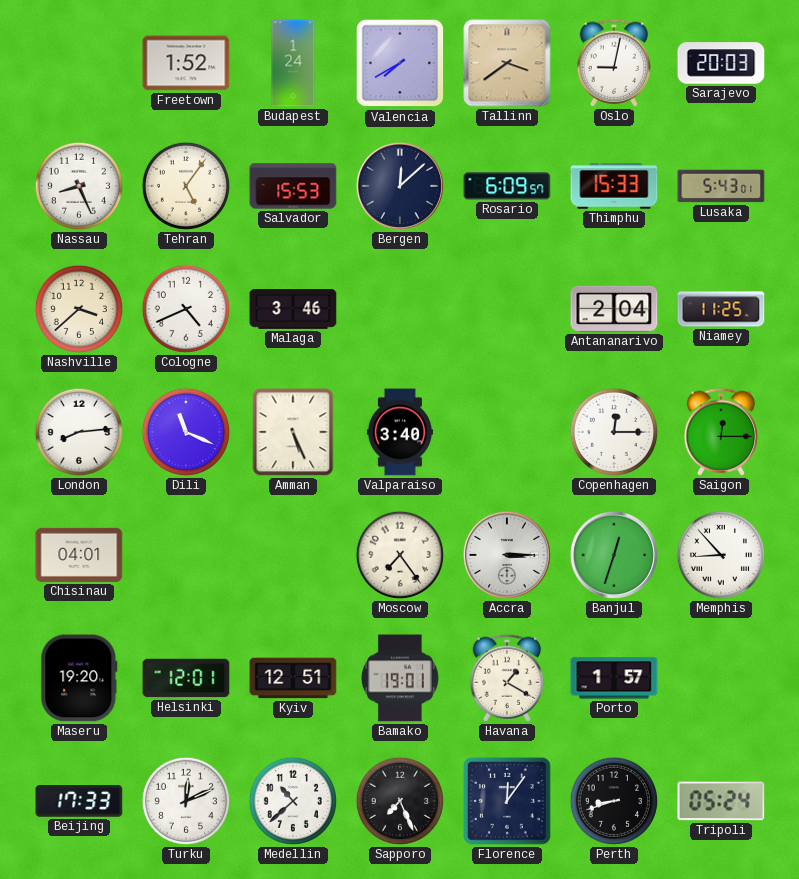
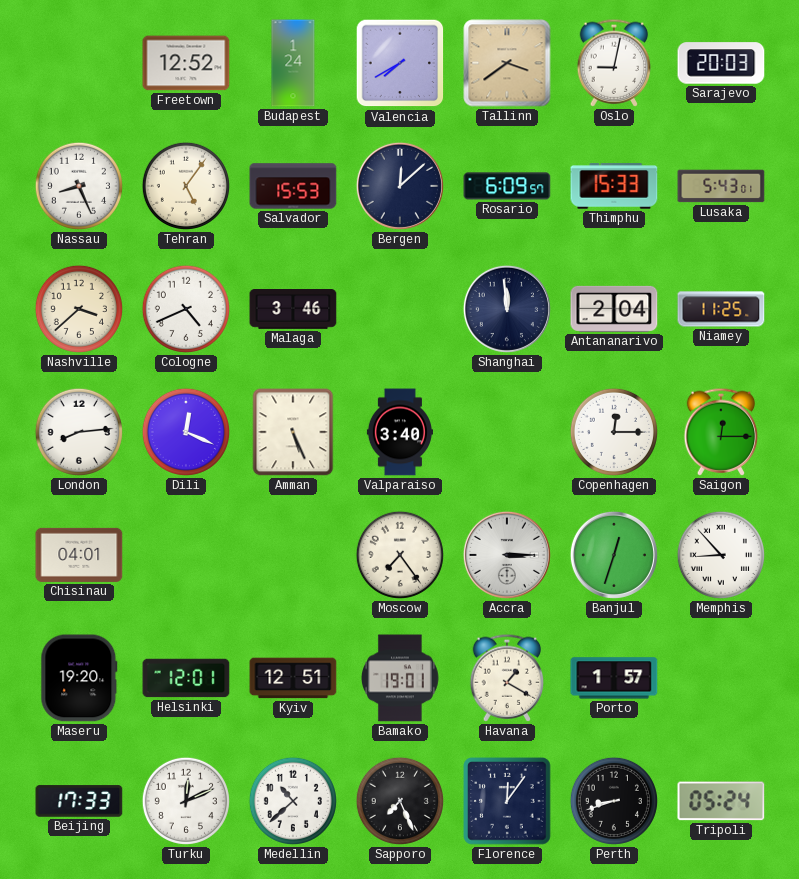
Freetown: 1:52 -> 12:52
Shanghai: none -> 11:59
Dili: 11:19 -> 12:19
